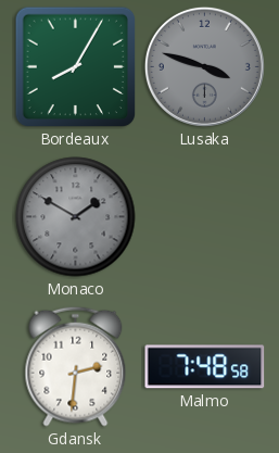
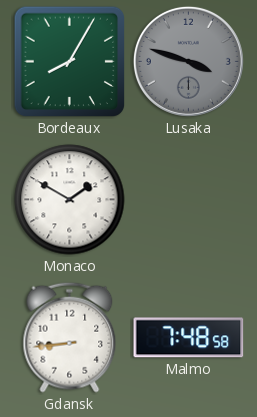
Monaco dial: grey -> white
Gdansk: 2:31 -> 8:44
